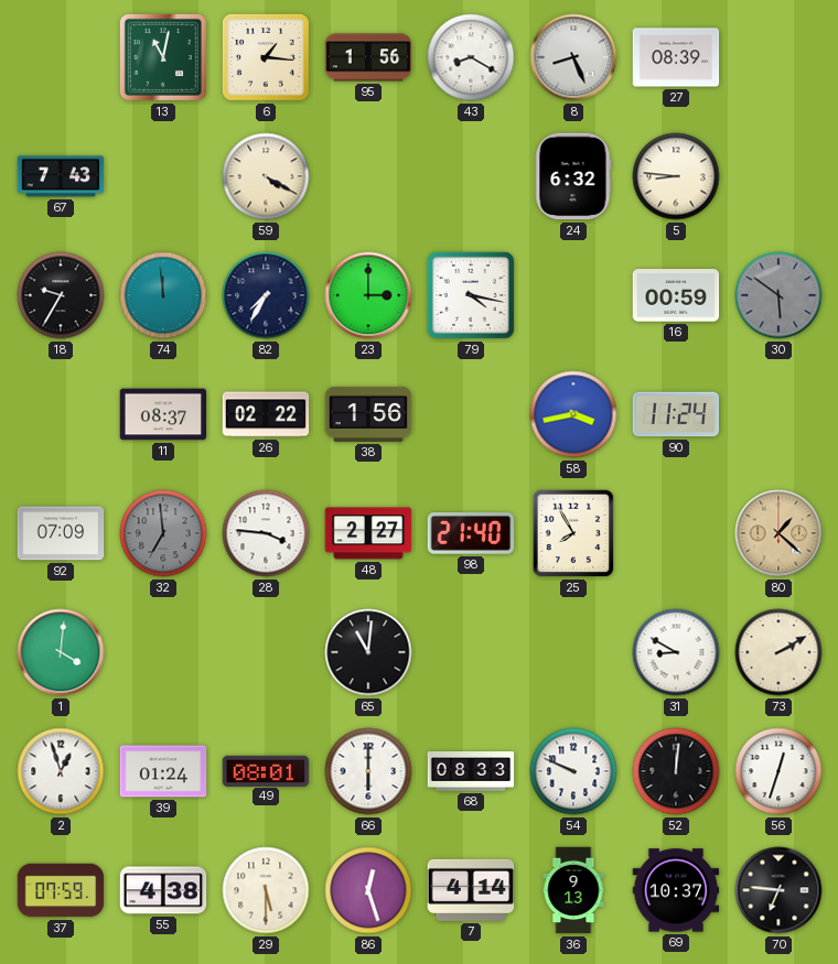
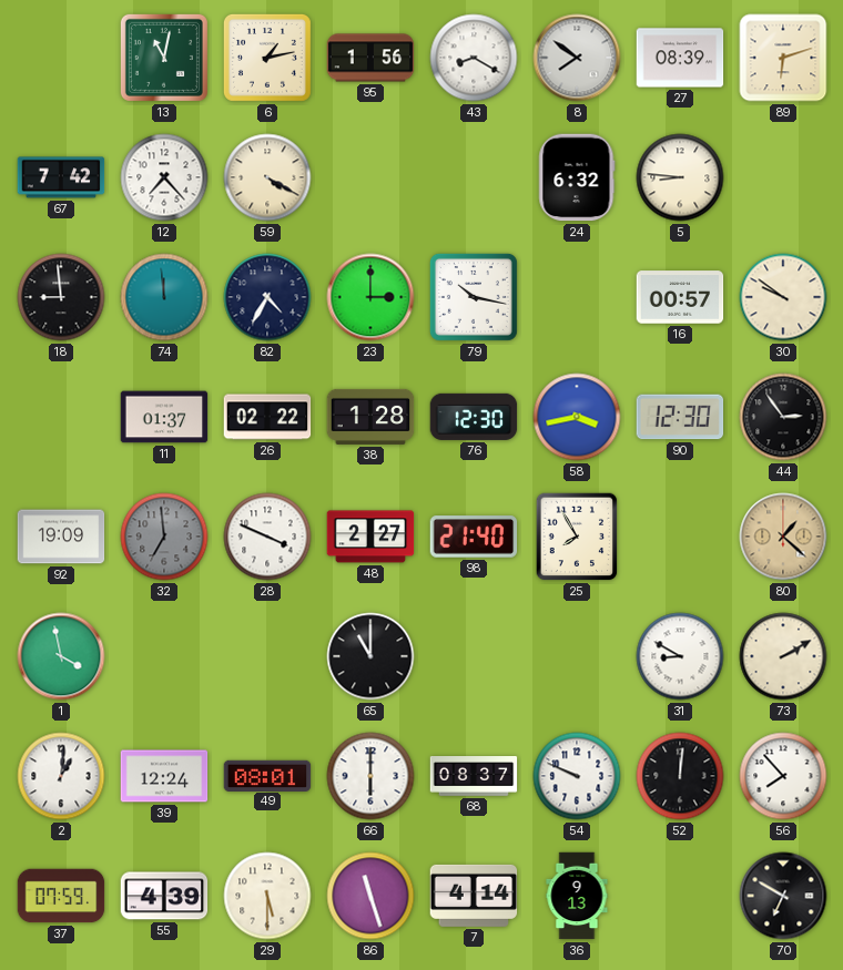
6: 1:16 -> 1:13
8: 8:26 -> 7:51
89: none -> 6:12
67: 7:43 -> 7:42
12: none -> 7:23
18: 9:35 -> 8:59
82: 7:35 -> 4:35
79: 4:17 -> 10:17
16: 00:59 -> 00:57
30: 5:51 -> 9:51
30 dial: grey -> cream
11: 08:37 -> 01:37
38: 1:56 -> 1:28
76: none -> 12:30
90: 11:24 -> 12:30
44: none -> 2:54
92: 07:09 -> 19:09
28: 3:46 -> 3:49
1: 4:01 -> 3:58
65: 11:01 -> 11:00
2: 12:57 -> 1:01
39: 01:24 -> 12:24
68: 08:33 -> 08:37
56: 12:33 -> 7:53
55: 4:38 -> 4:39
86: 12:27 -> 11:27
69: 10:37 -> none
70: 6:46 -> 6:50
